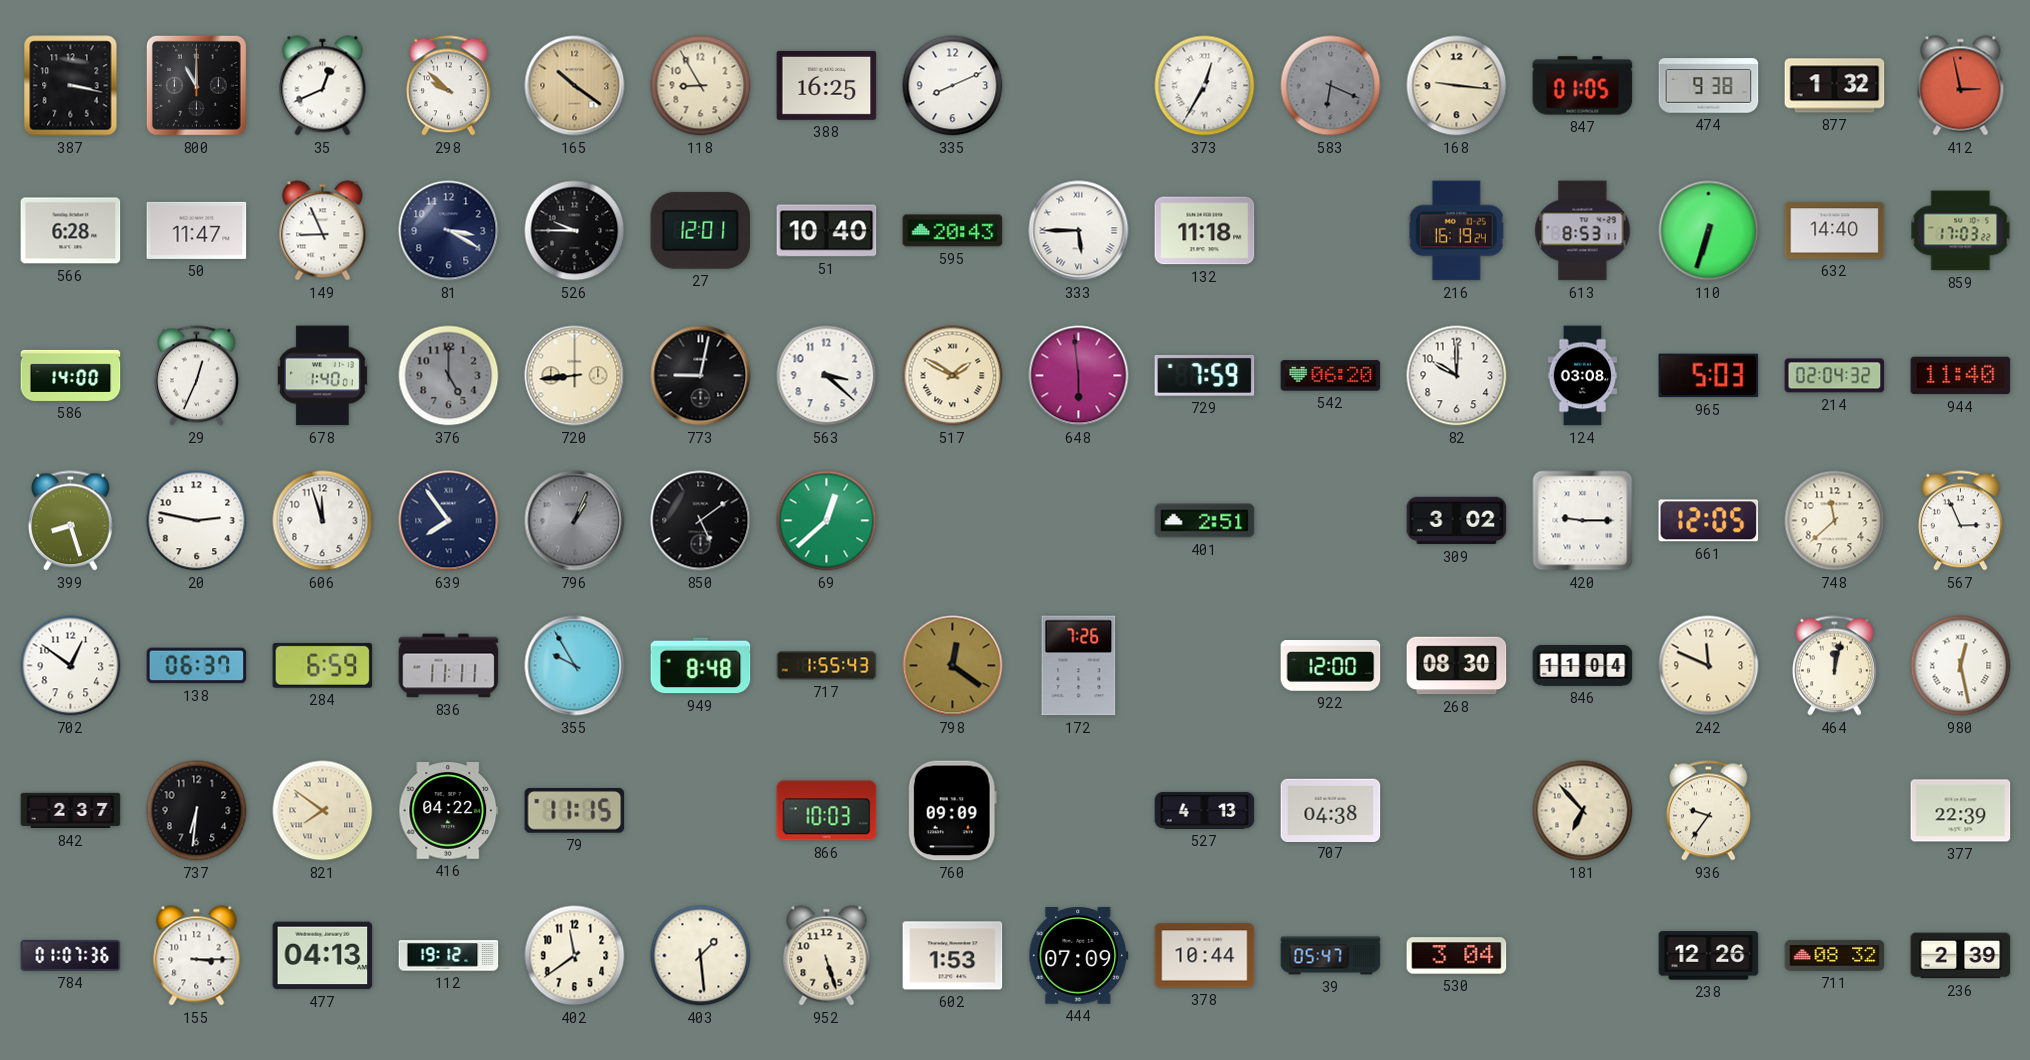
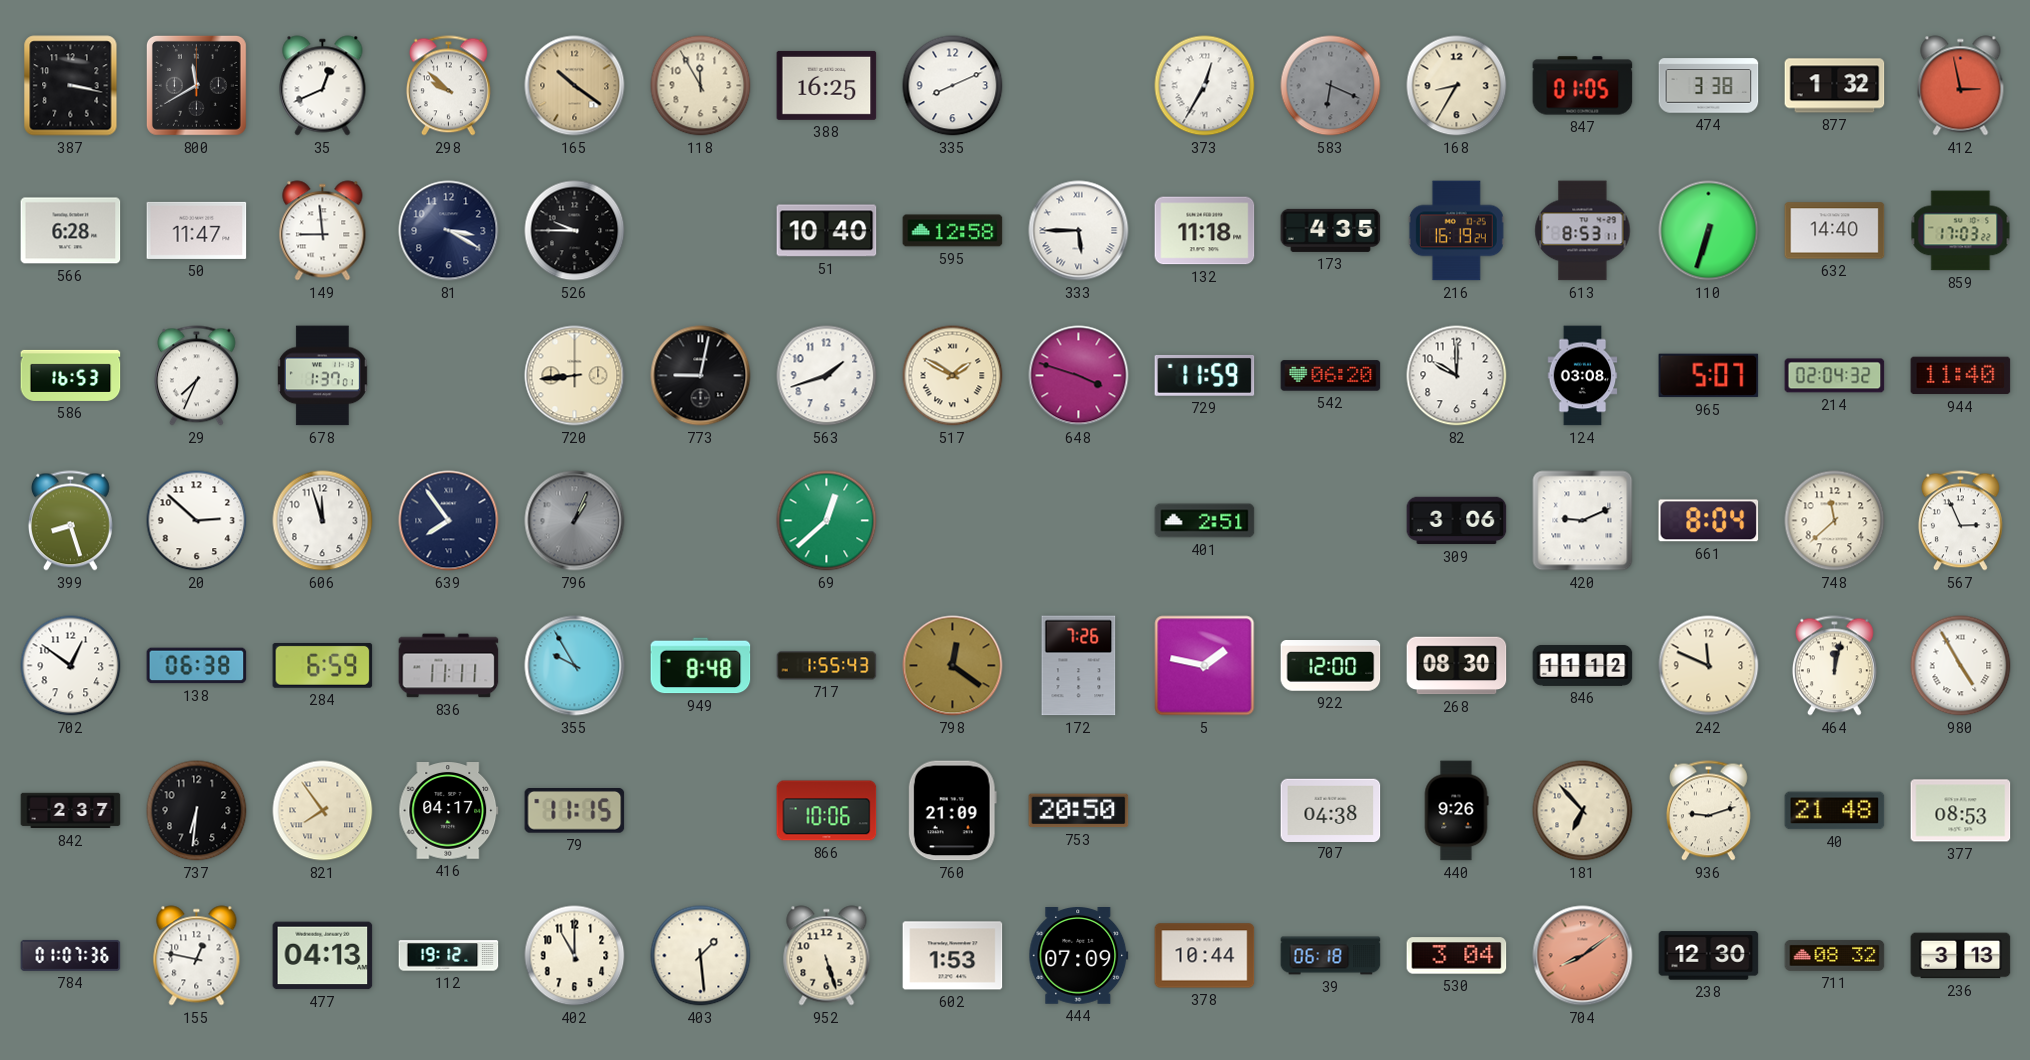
800: 11:00 -> 11:40
118: 8:55 -> 11:55
168: 9:16 -> 8:35
474: 9:38 -> 3:38
149: 8:56 -> 8:59
27: 12:01 -> none
595: 20:43 -> 12:58
173: none -> 4:35
586: 14:00 -> 16:53
29: 12:34 -> 7:34
678: 1:40 -> 1:37
376: 5:00 -> none
563: 3:22 -> 1:42
648: 5:59 -> 3:48
729: 7:59 -> 11:59
965: 5:03 -> 5:07
20: 2:47 -> 2:52
850: 5:09 -> none
309: 3:02 -> 3:06
420: 9:15 -> 9:11
661: 12:05 -> 8:04
138: 06:37 -> 06:38
5: none -> 1:47
846: 11:04 -> 11:12
980: 12:28 -> 4:55
821: 7:51 -> 7:54
416: 04:22 -> 04:17
866: 10:03 -> 10:06
760: 09:09 -> 21:09
753: none -> 20:50
527: 4:13 -> none
440: none -> 9:26
936: 9:36 -> 9:12
40: none -> 21:48
377: 22:39 -> 08:53
155: 3:15 -> 12:47
402: 11:39 -> 11:00
39: 05:47 -> 06:18
704: none -> 8:09
238: 12:26 -> 12:30
236: 2:39 -> 3:13
